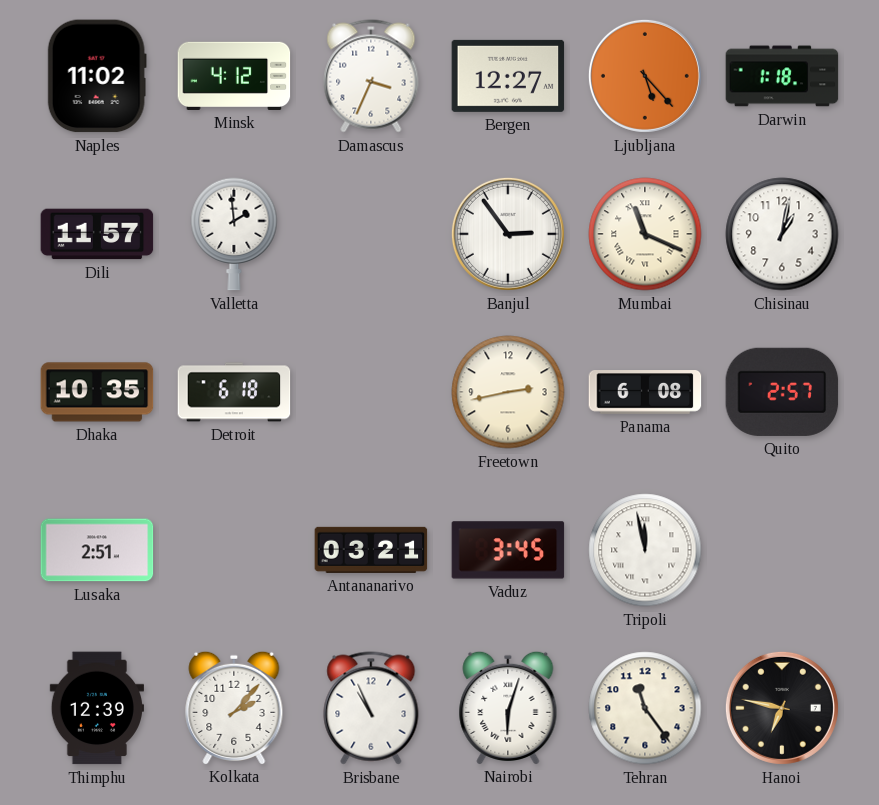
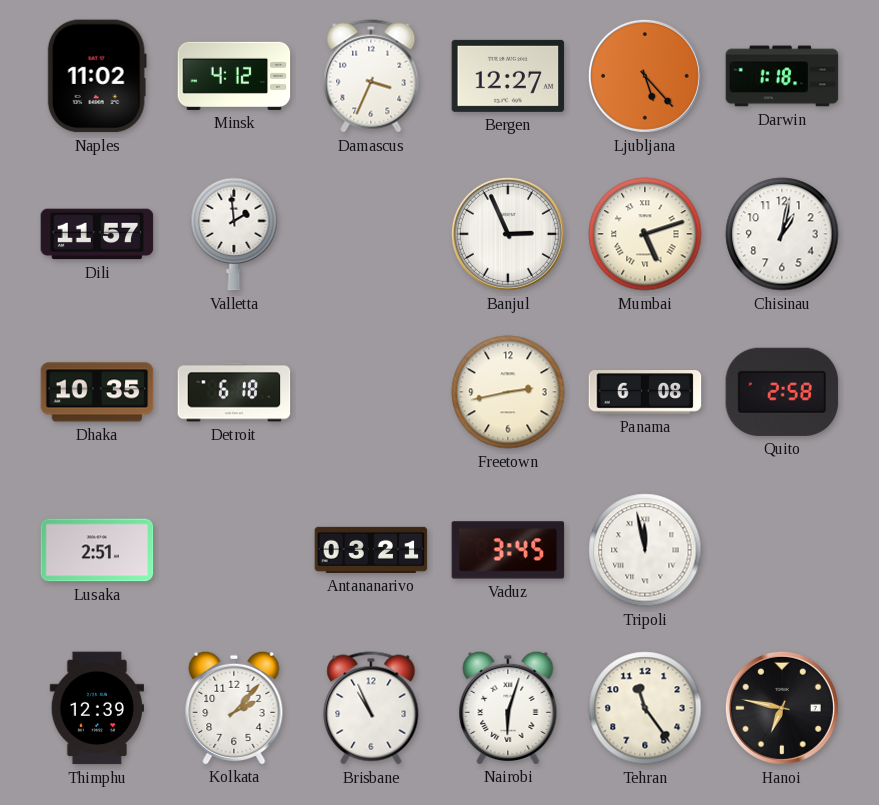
Banjul: 2:54 -> 2:56
Mumbai: 11:19 -> 5:12
Quito: 2:57 -> 2:58
